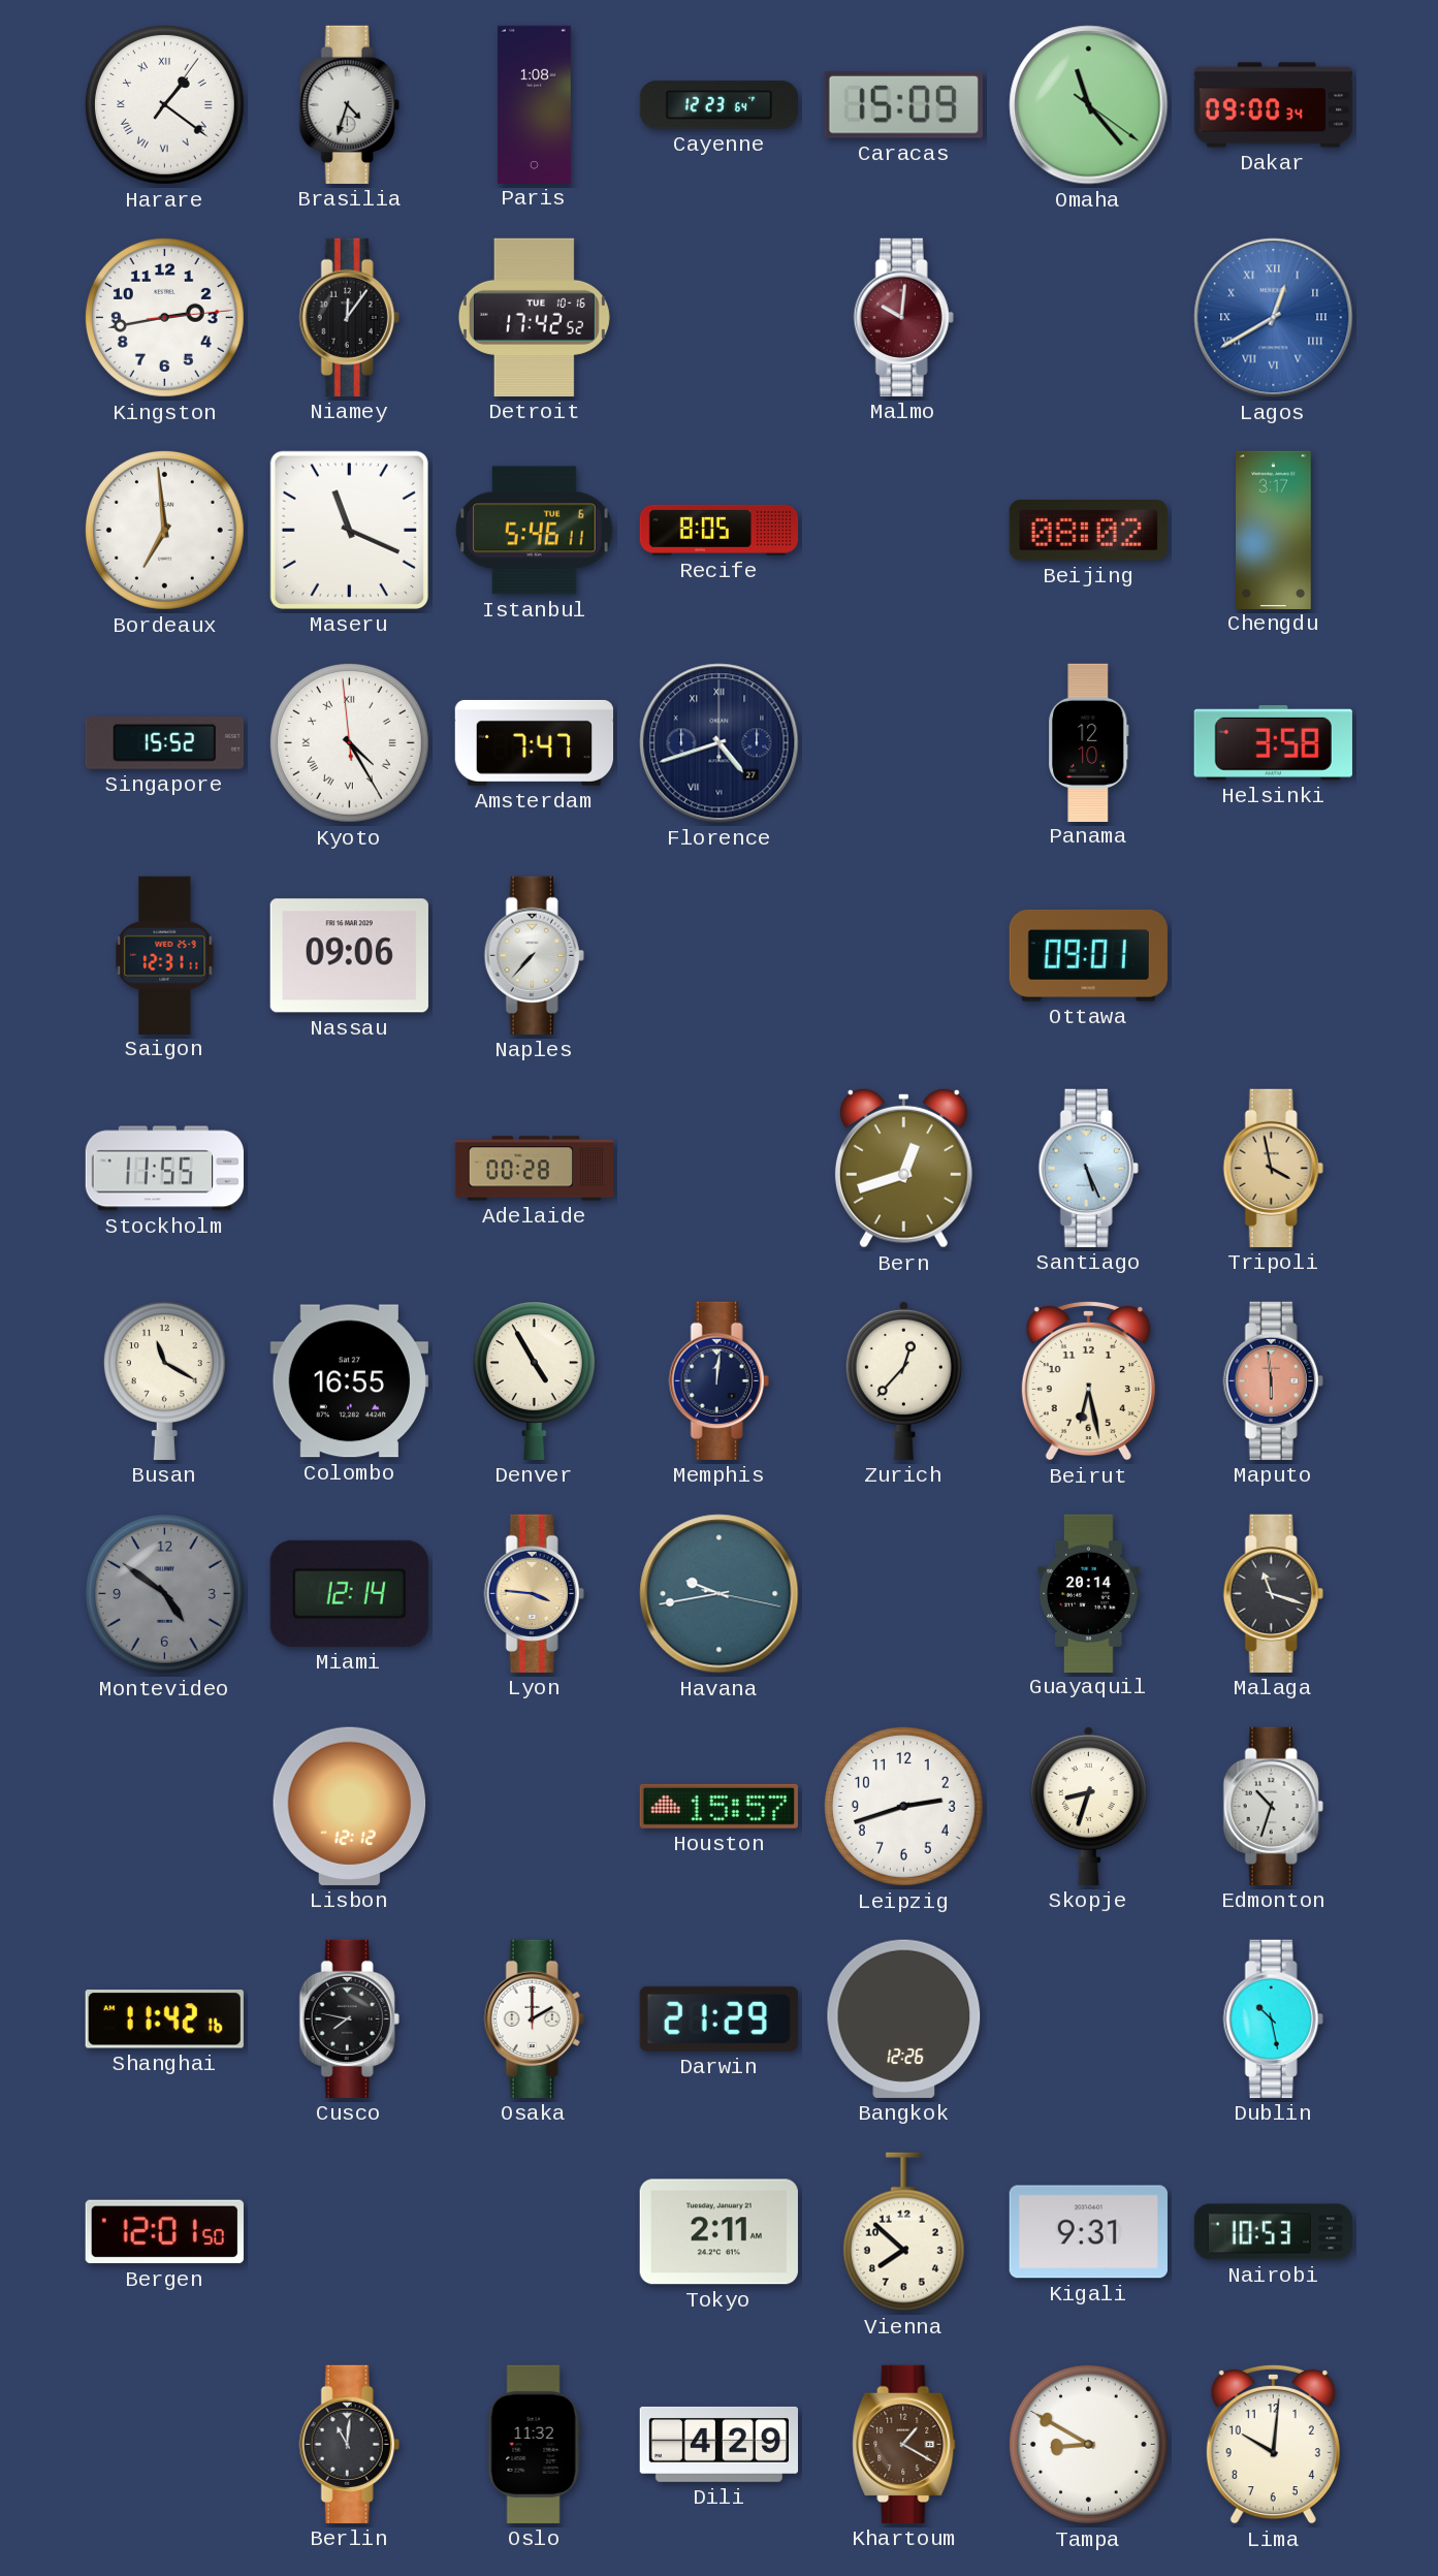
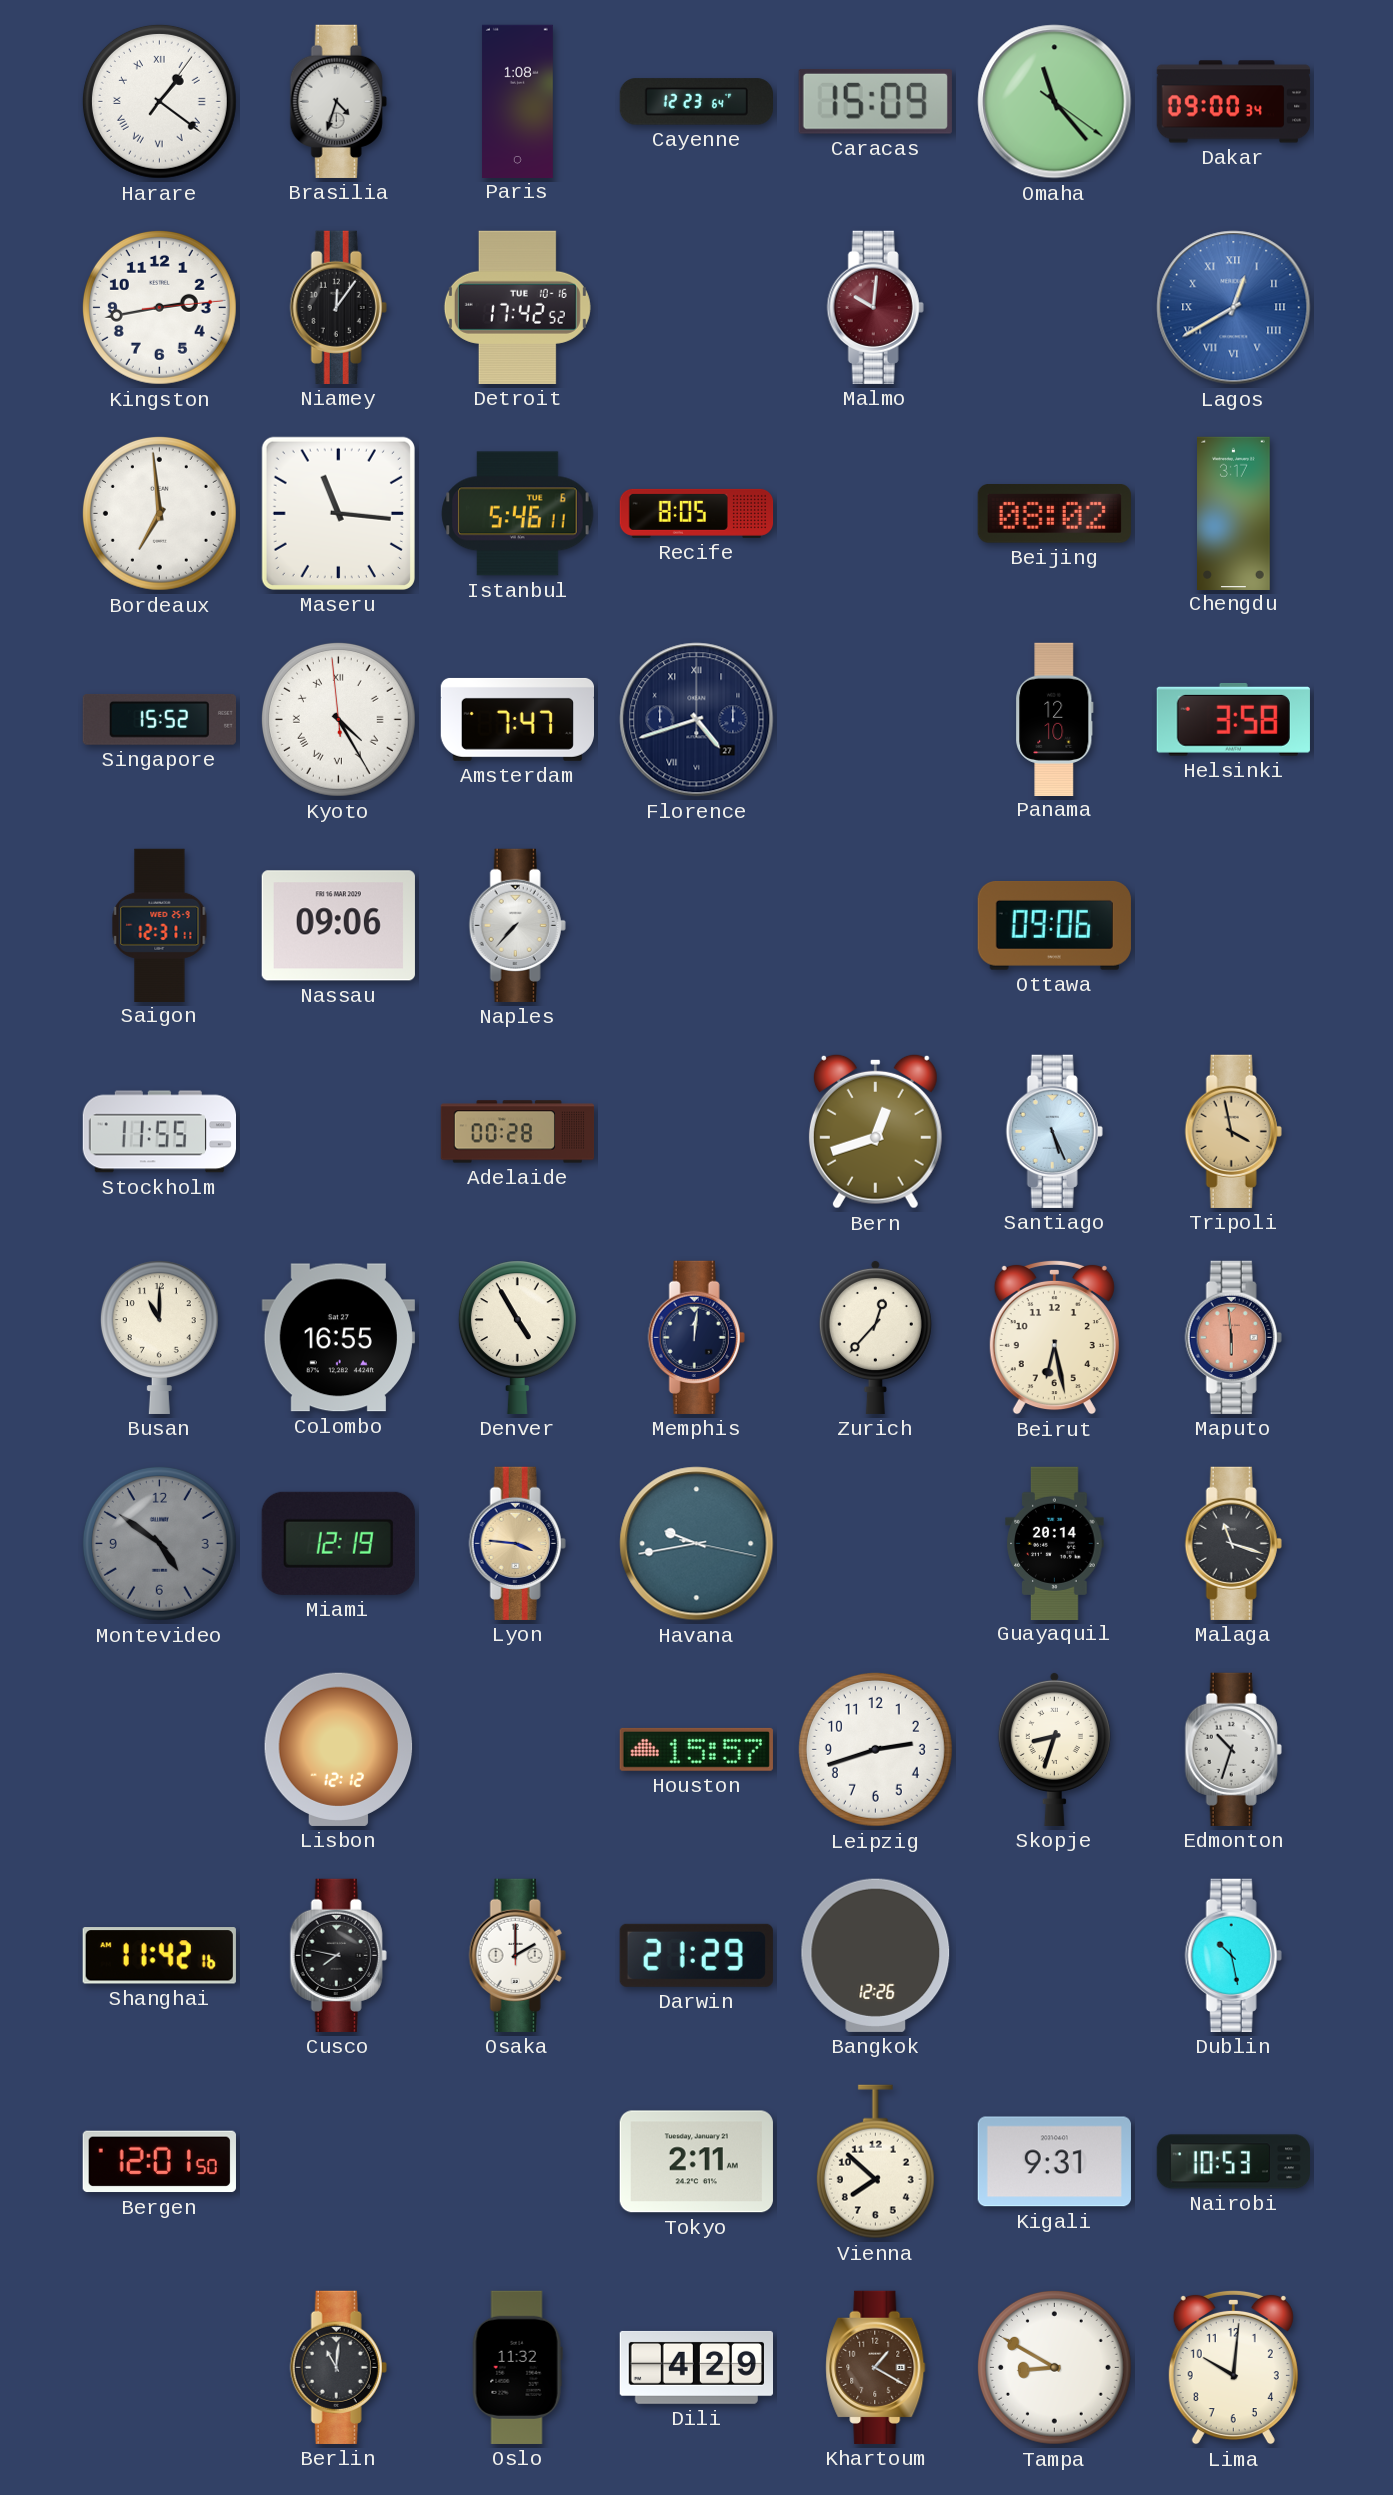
Maseru: 11:19 -> 11:16
Ottawa: 09:01 -> 09:06
Busan: 11:20 -> 11:00
Miami: 12:14 -> 12:19
